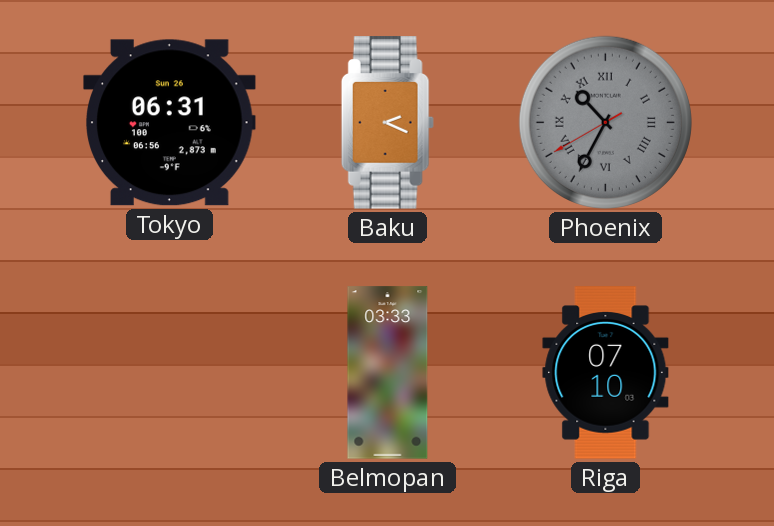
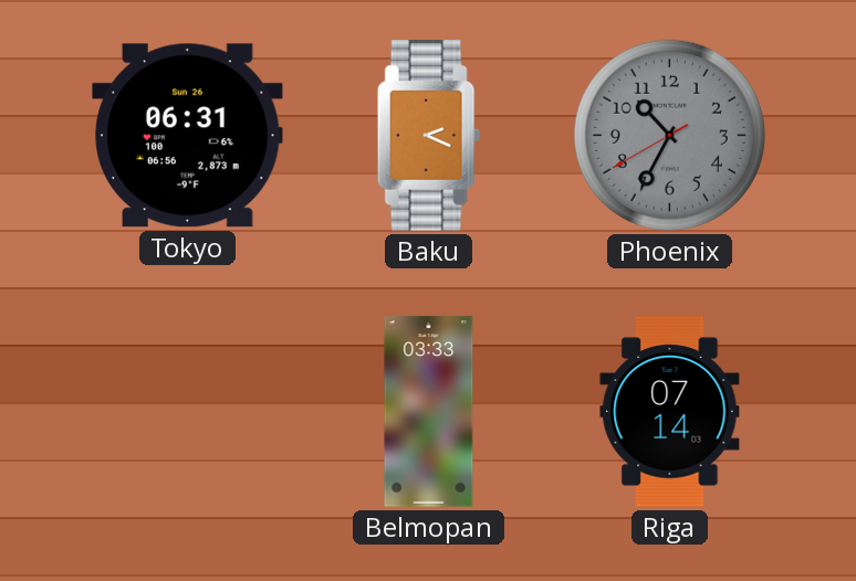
Phoenix numerals: Roman -> Arabic
Riga: 07:10 -> 07:14
